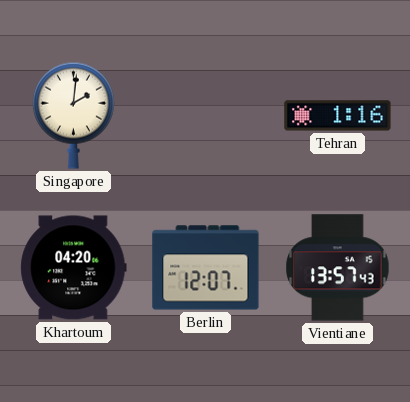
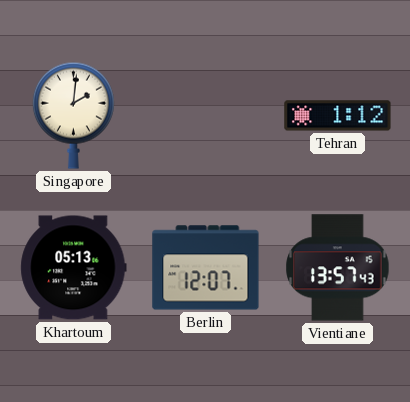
Tehran: 1:16 -> 1:12
Khartoum: 04:20 -> 05:13
